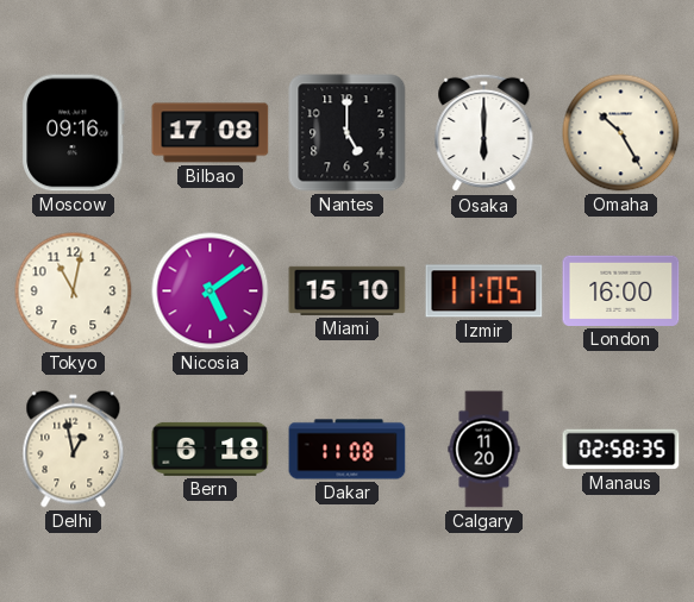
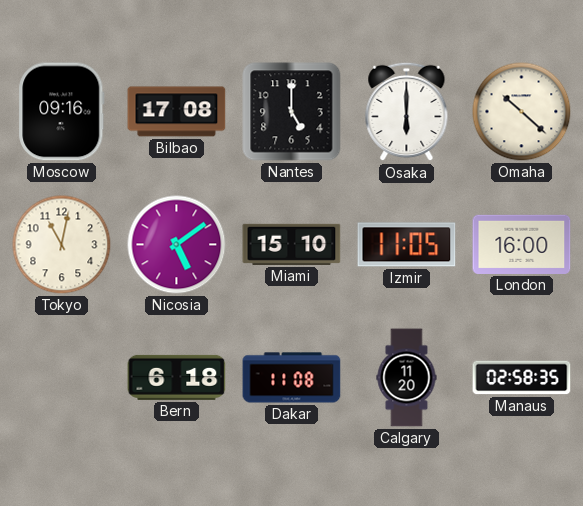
Omaha: 10:25 -> 10:22
Delhi: 12:58 -> none
